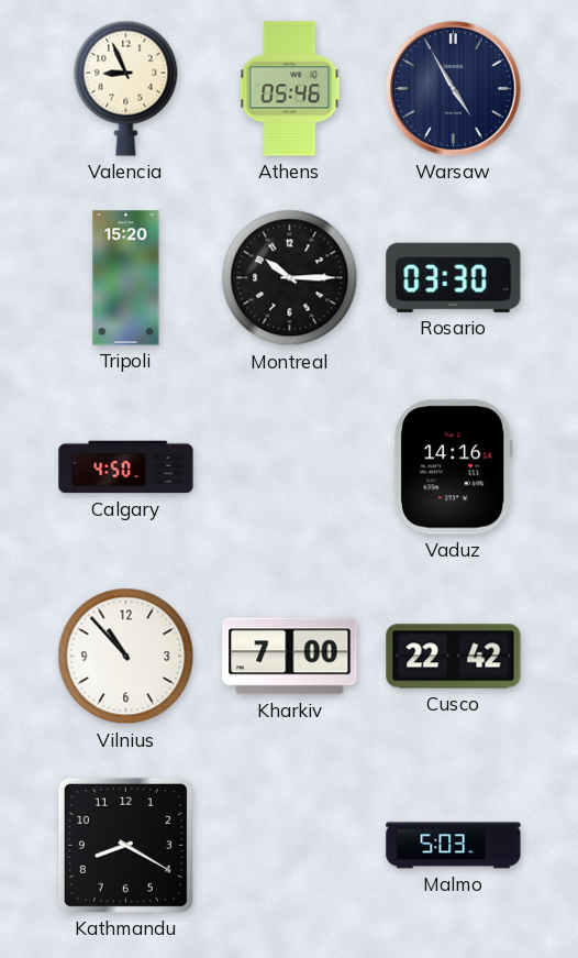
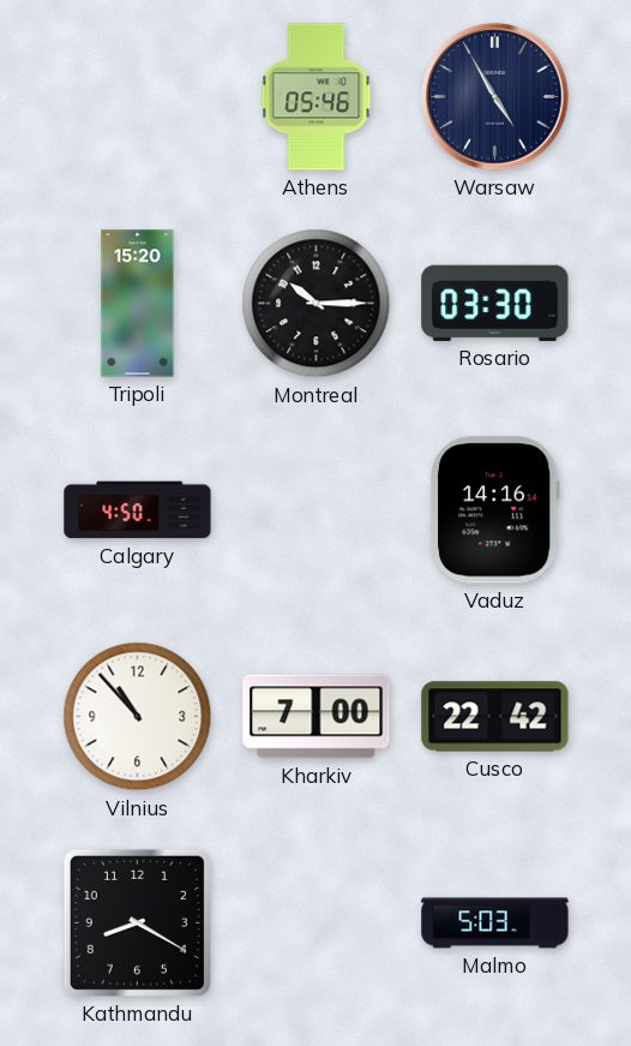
Valencia: 8:56 -> none
